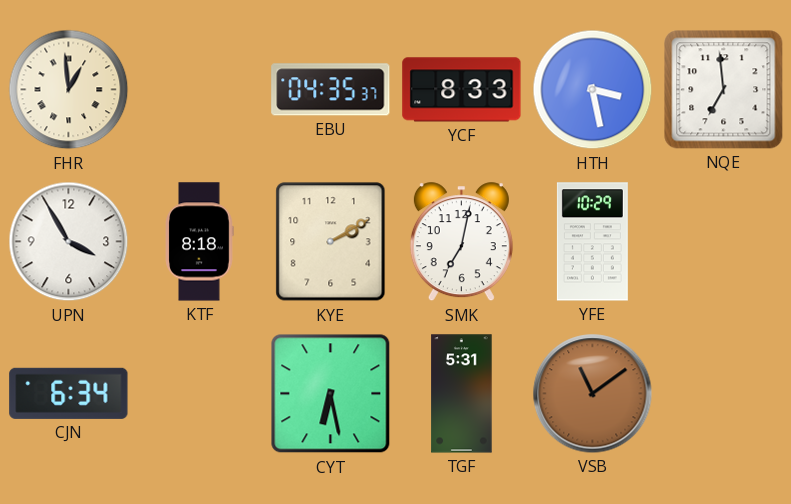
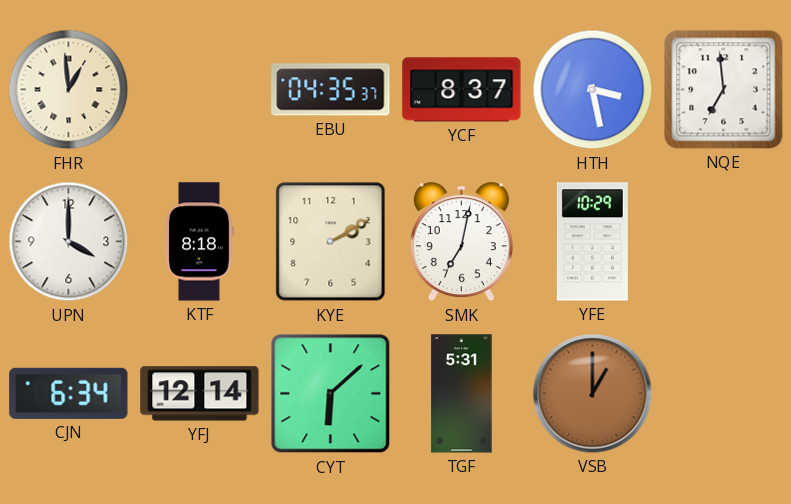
YCF: 8:33 -> 8:37
UPN: 3:55 -> 4:00
YFJ: none -> 12:14
CYT: 6:28 -> 6:08
VSB: 11:09 -> 1:00
